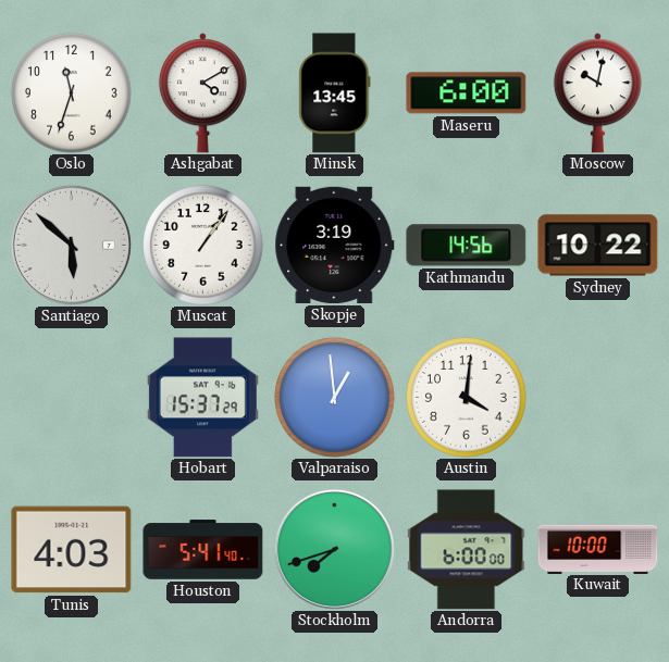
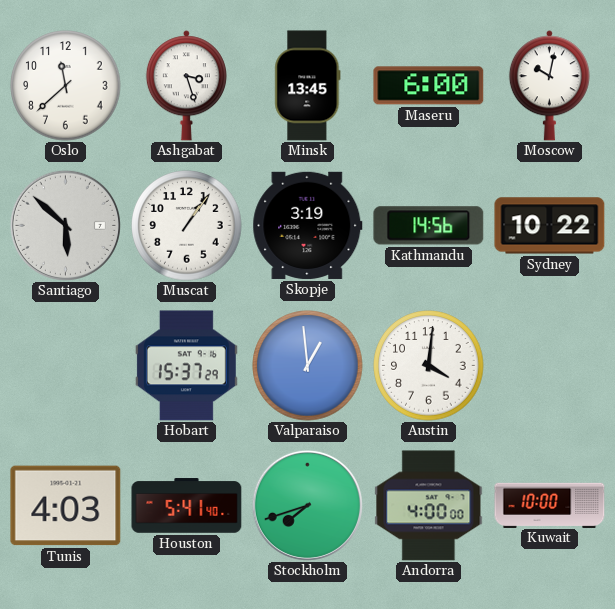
Oslo: 11:33 -> 11:38
Ashgabat: 4:10 -> 3:27
Andorra: 6:00 -> 4:00
